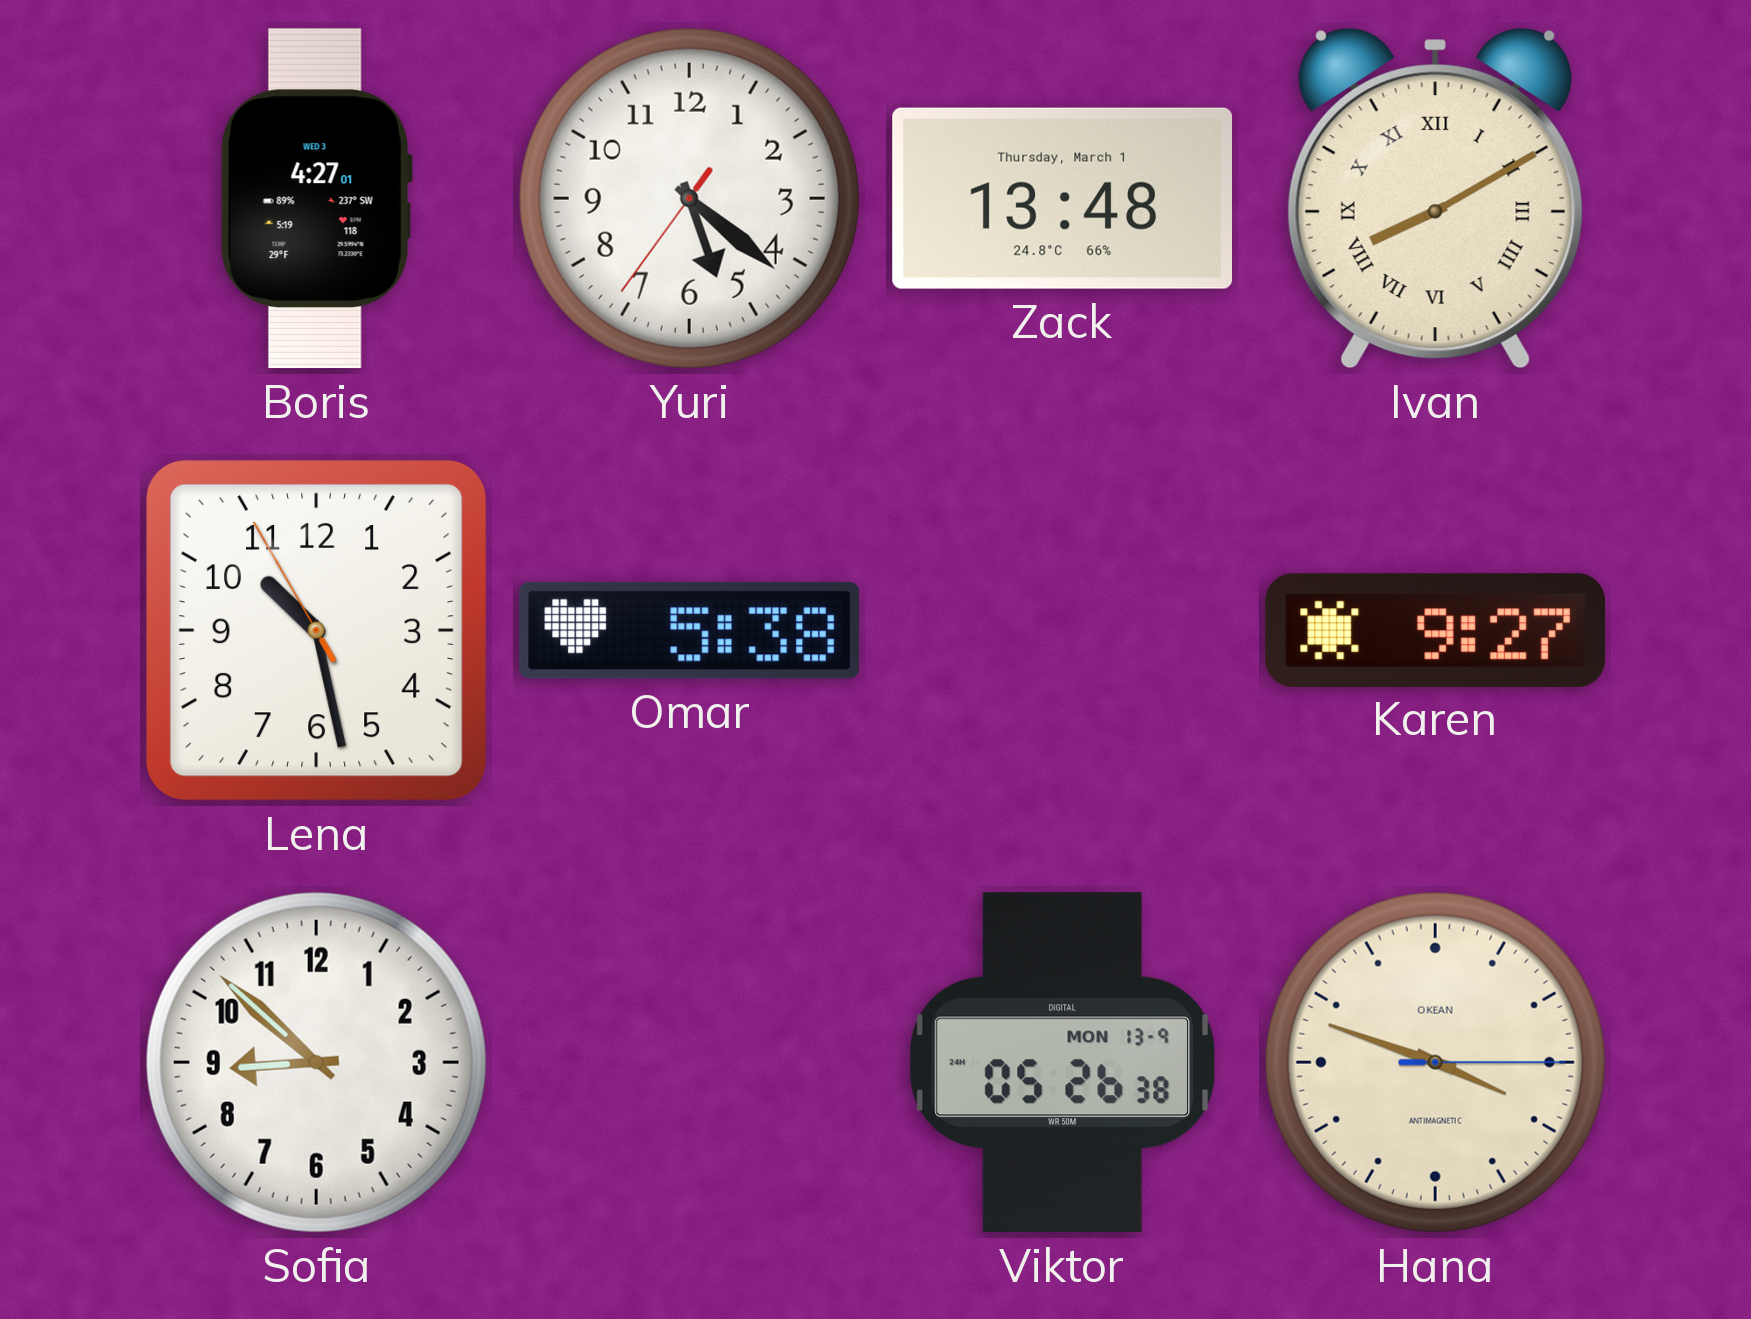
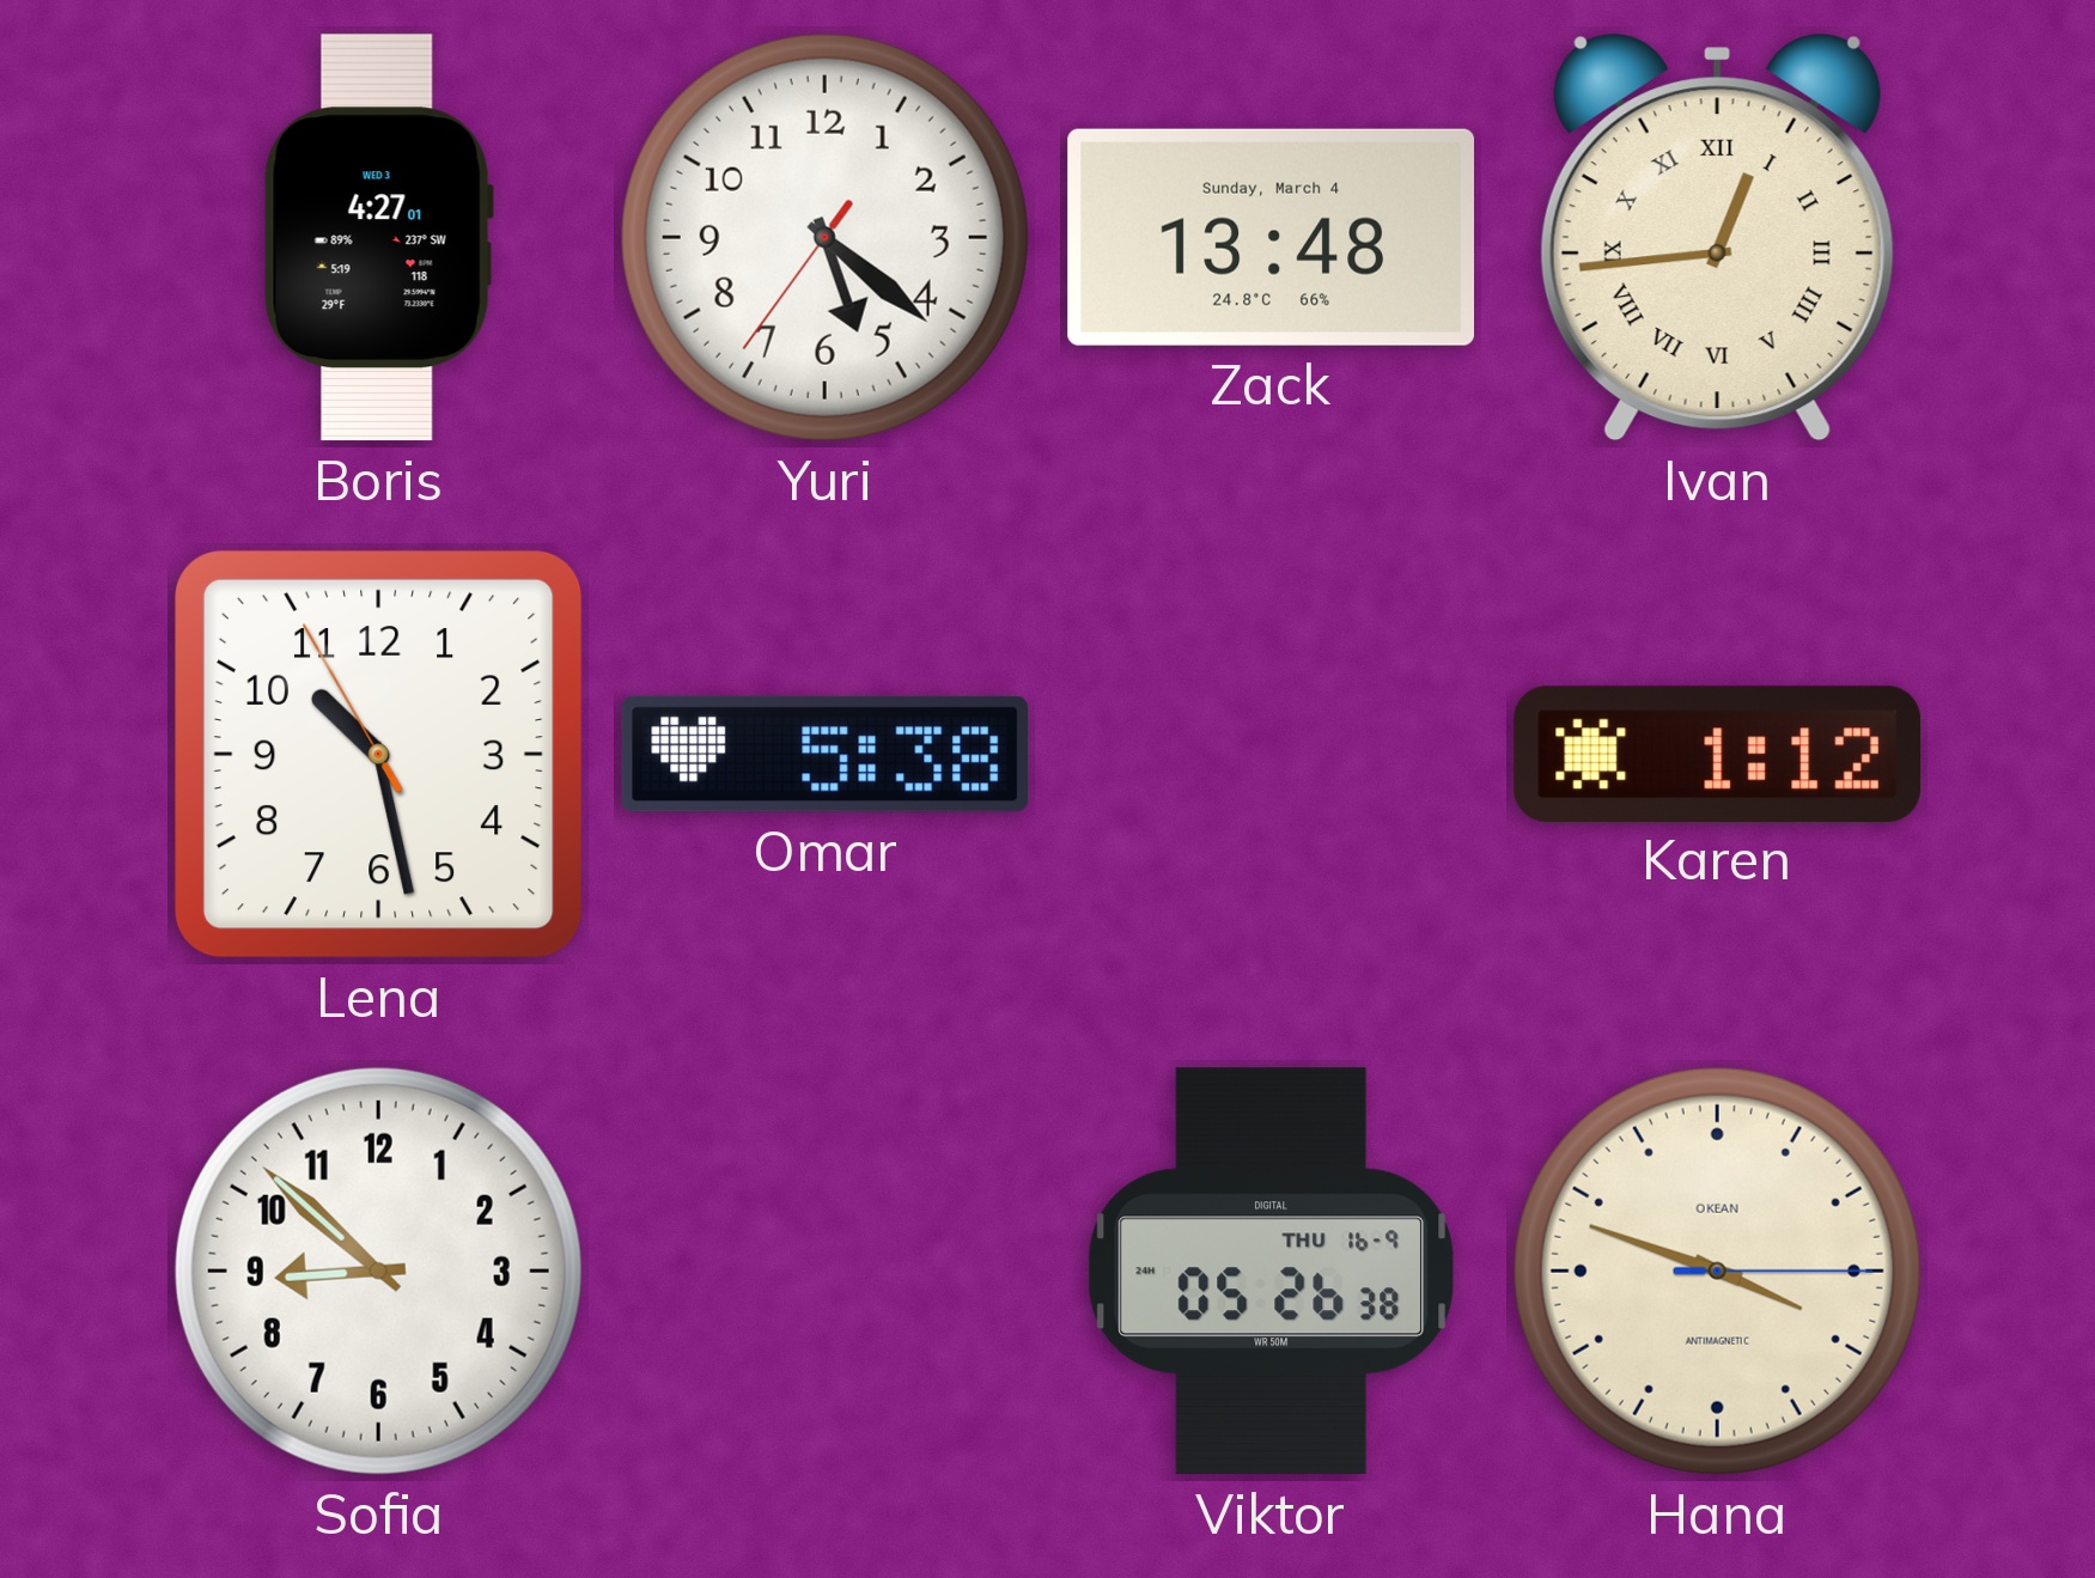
Zack date: Thursday, March 1 -> Sunday, March 4
Ivan: 8:10 -> 12:44
Karen: 9:27 -> 1:12
Viktor date: MON 13-9 -> THU 16-9
